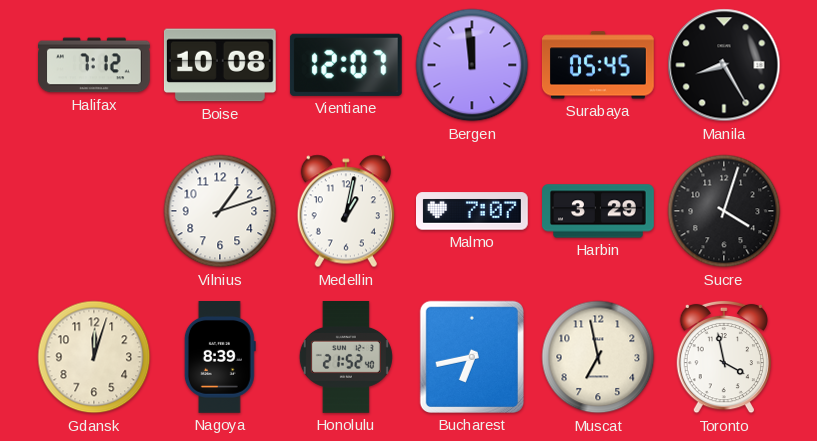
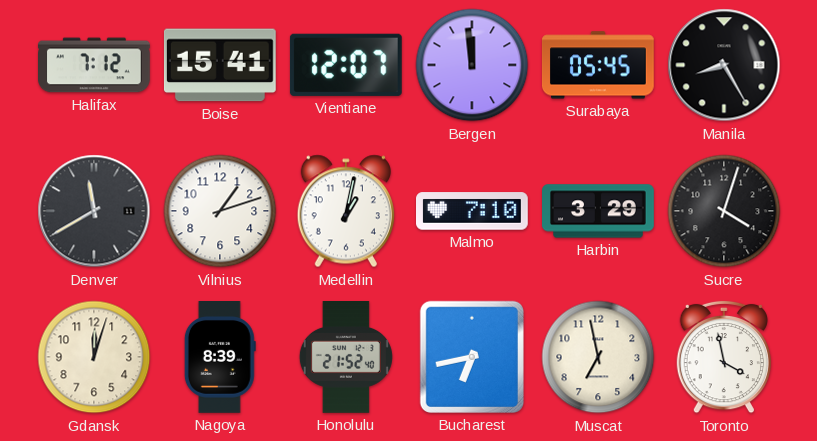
Boise: 10:08 -> 15:41
Denver: none -> 11:40
Malmo: 7:07 -> 7:10
